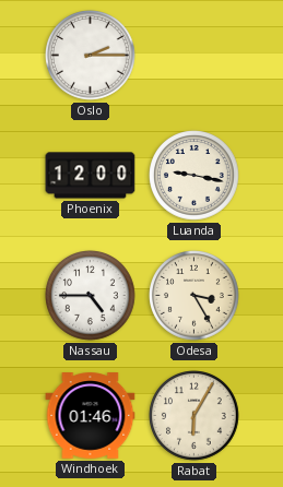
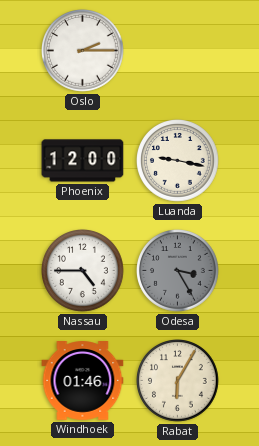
Odesa dial: cream -> grey
